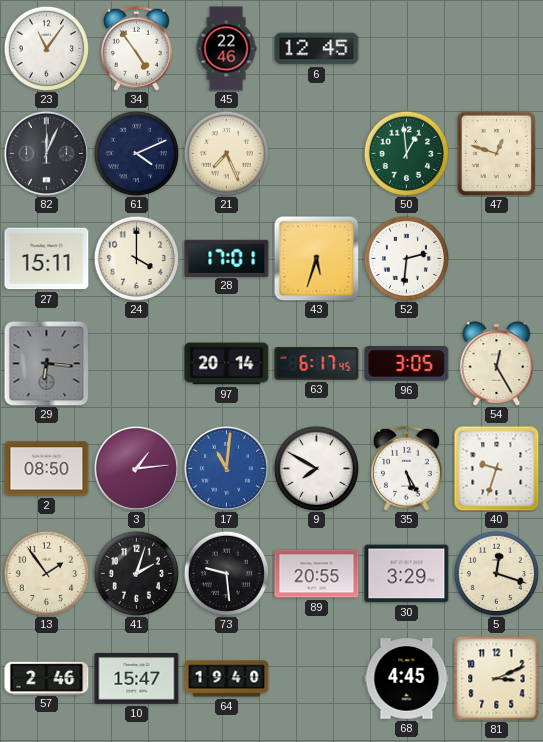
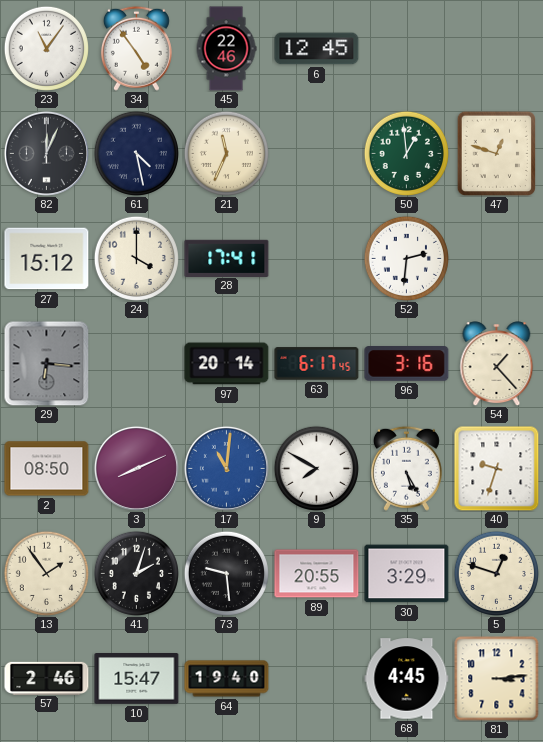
61: 4:11 -> 4:28
21: 7:26 -> 11:34
27: 15:11 -> 15:12
28: 17:01 -> 17:41
43: 5:33 -> none
96: 3:05 -> 3:16
54: 12:25 -> 1:23
3: 1:14 -> 8:11
5: 12:18 -> 12:48
81: 3:11 -> 3:14
